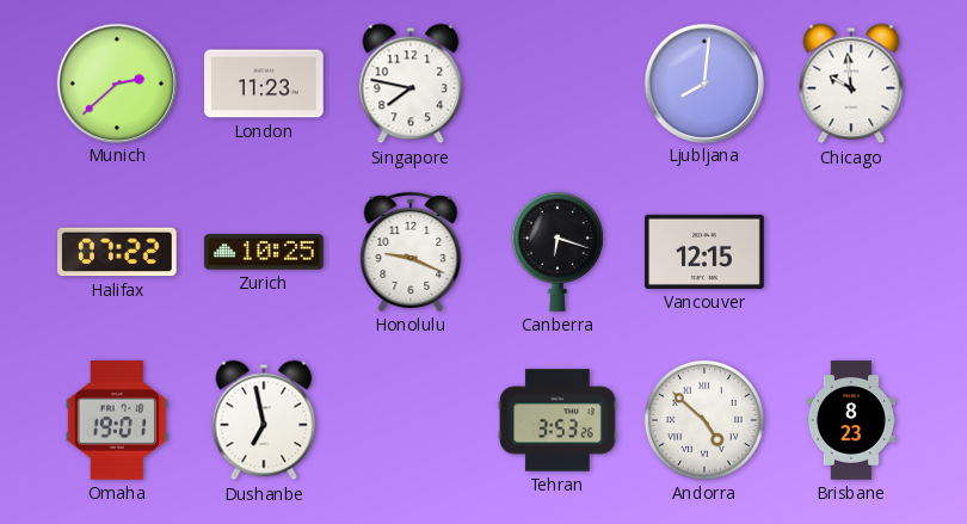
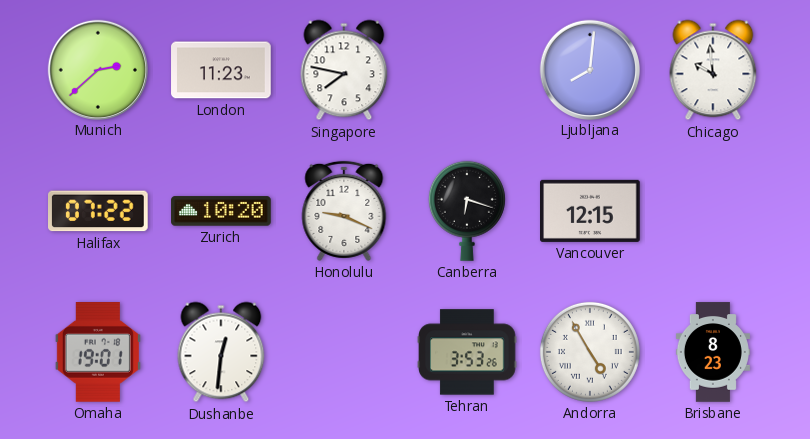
Zurich: 10:25 -> 10:20
Dushanbe: 6:58 -> 12:31
Andorra: 4:52 -> 4:55
